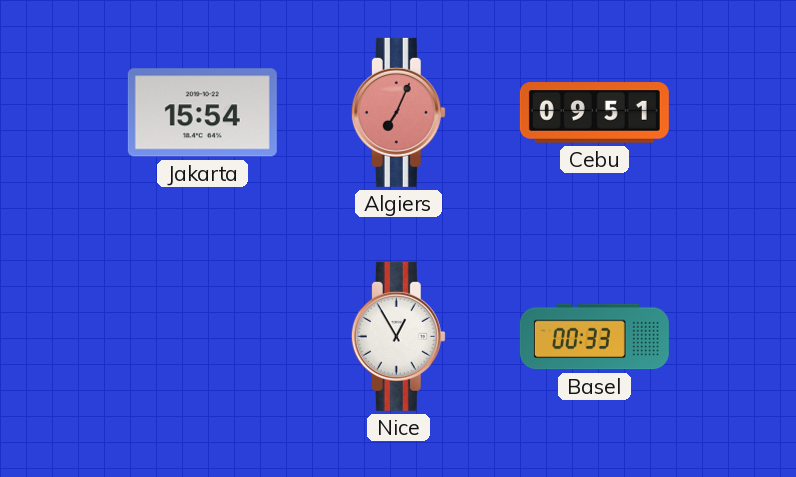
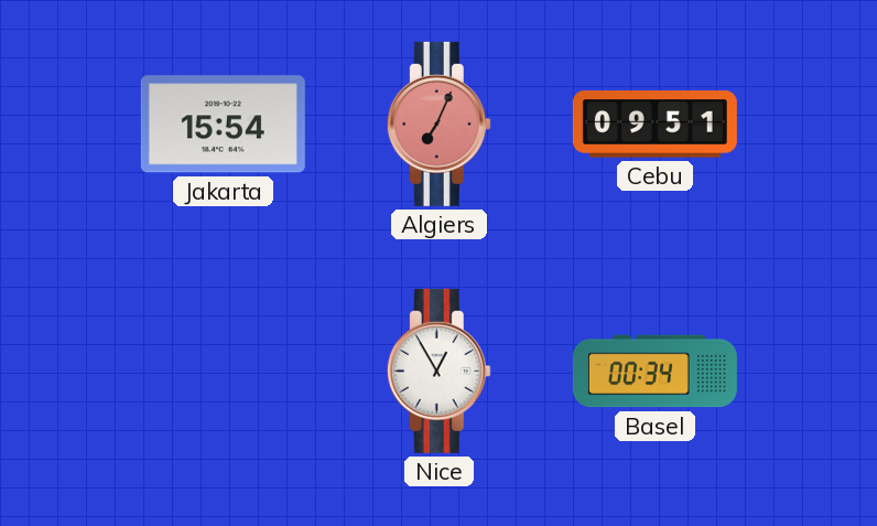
Basel: 00:33 -> 00:34
